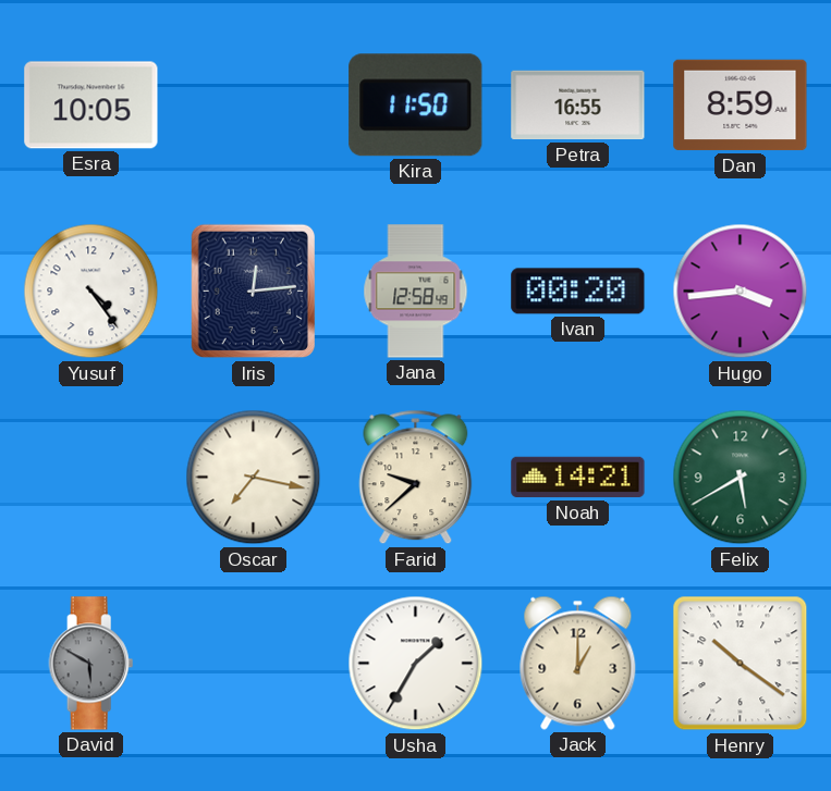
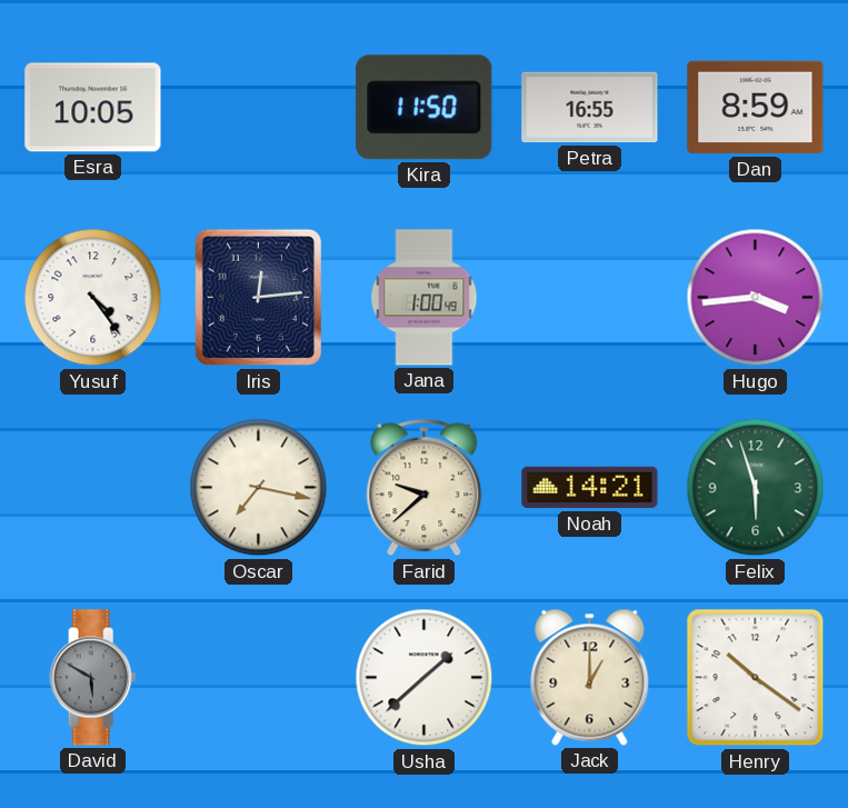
Jana: 12:58 -> 1:00
Ivan: 00:20 -> none
Felix: 5:40 -> 5:57
Usha: 1:35 -> 1:38
